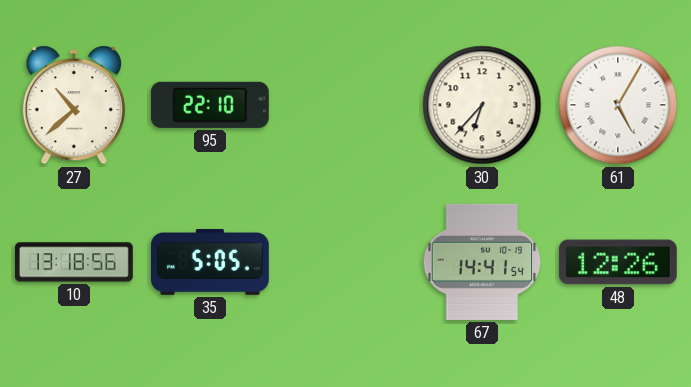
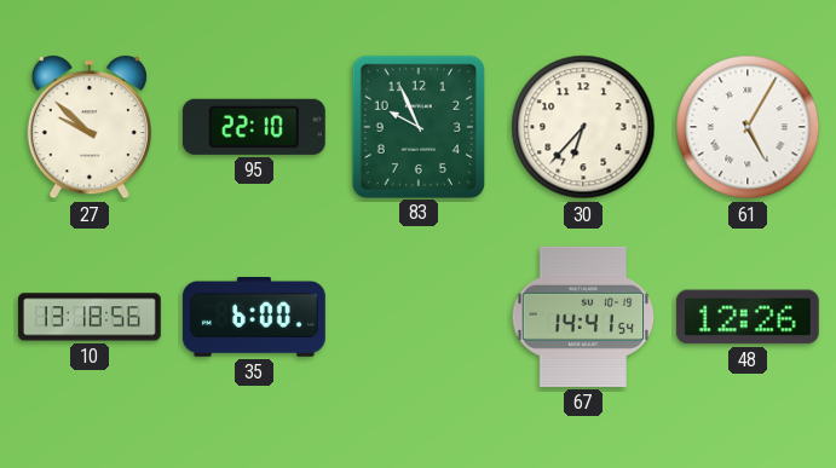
27: 10:38 -> 9:52
83: none -> 9:56
35: 5:05 -> 6:00
